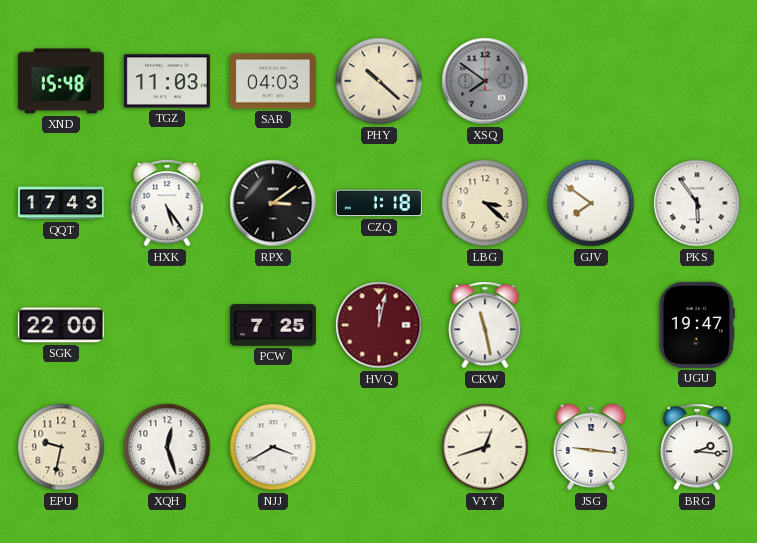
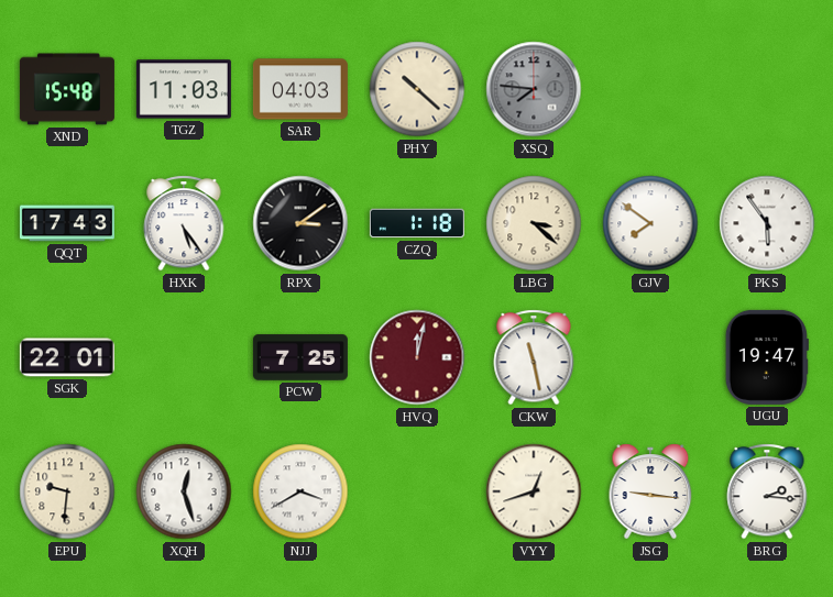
XSQ: 7:51 -> 7:46
SGK: 22:00 -> 22:01
EPU: 9:32 -> 9:31
